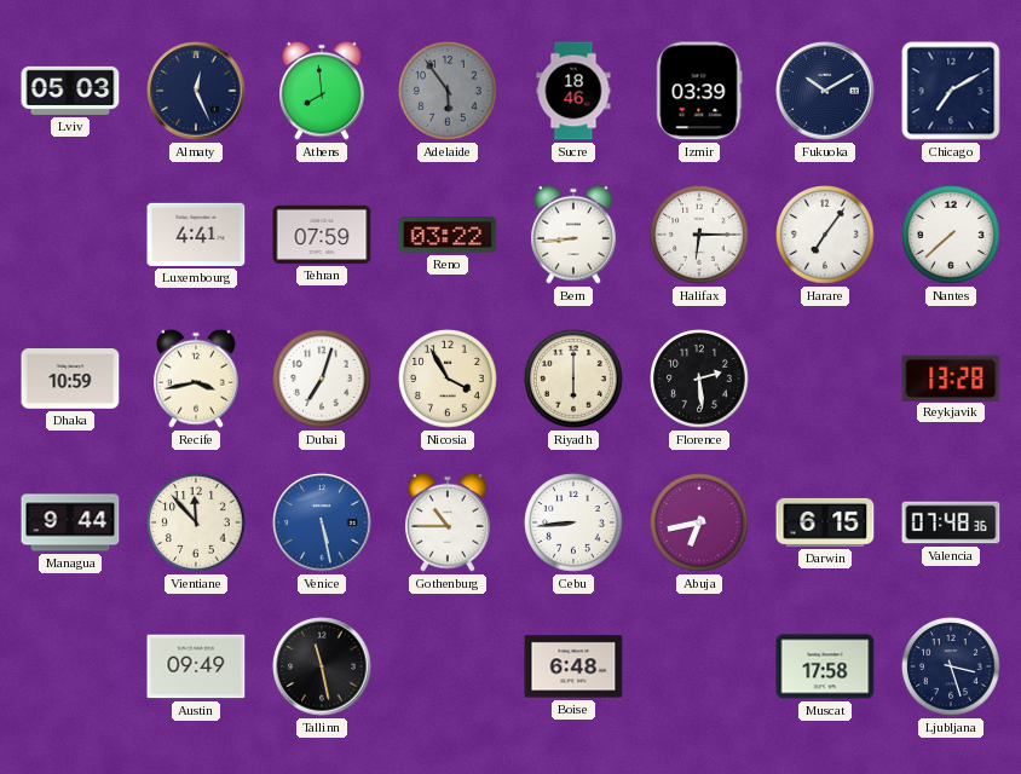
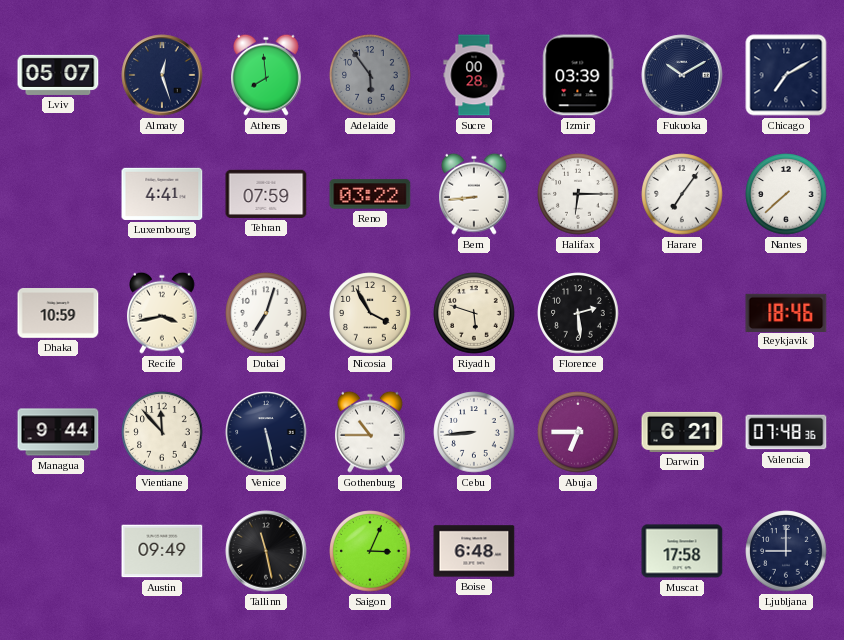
Lviv: 05:03 -> 05:07
Almaty: 12:26 -> 12:27
Sucre: 18:46 -> 00:28
Riyadh: 6:00 -> 5:48
Reykjavik: 13:28 -> 18:46
Venice dial: blue -> navy
Abuja: 6:43 -> 6:45
Darwin: 6:15 -> 6:21
Saigon: none -> 3:04
Ljubljana: 3:27 -> 9:00
